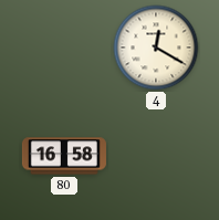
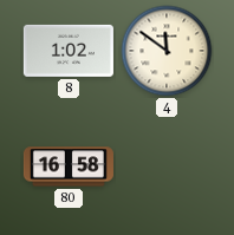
8: none -> 1:02
4: 12:20 -> 11:51
